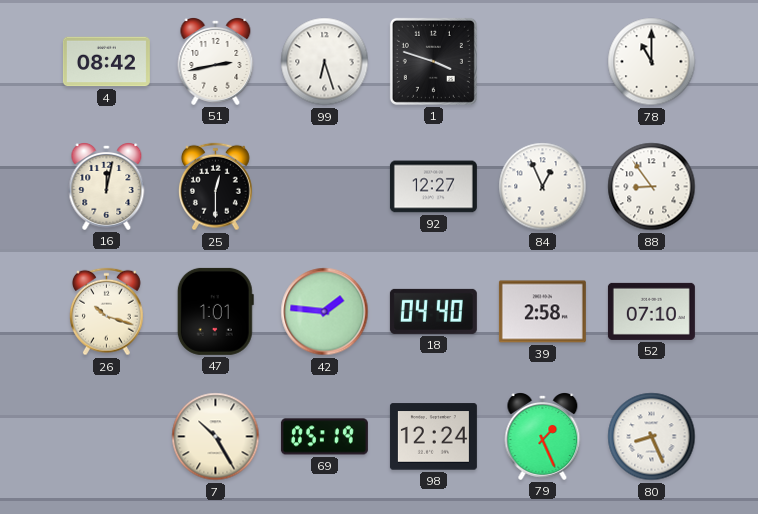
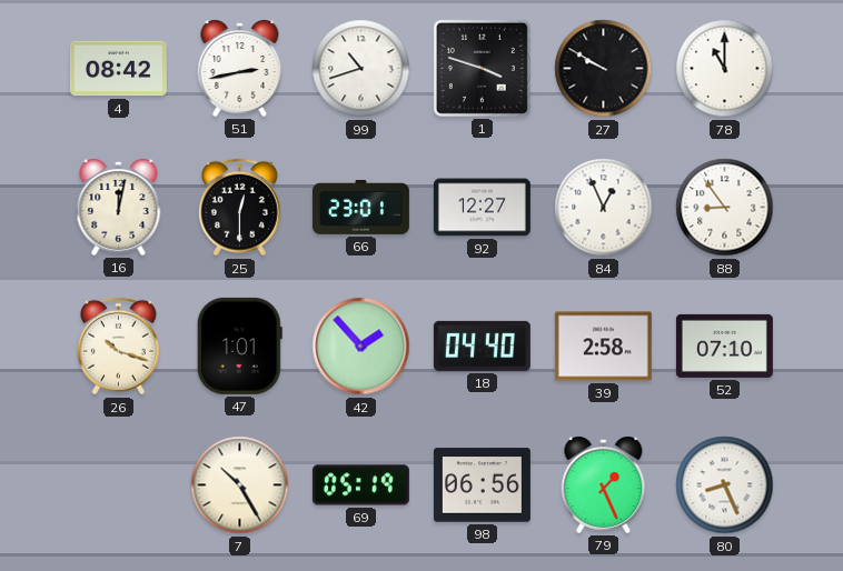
99: 6:27 -> 10:42
27: none -> 9:50
66: none -> 23:01
42: 1:46 -> 1:53
98: 12:24 -> 06:56
